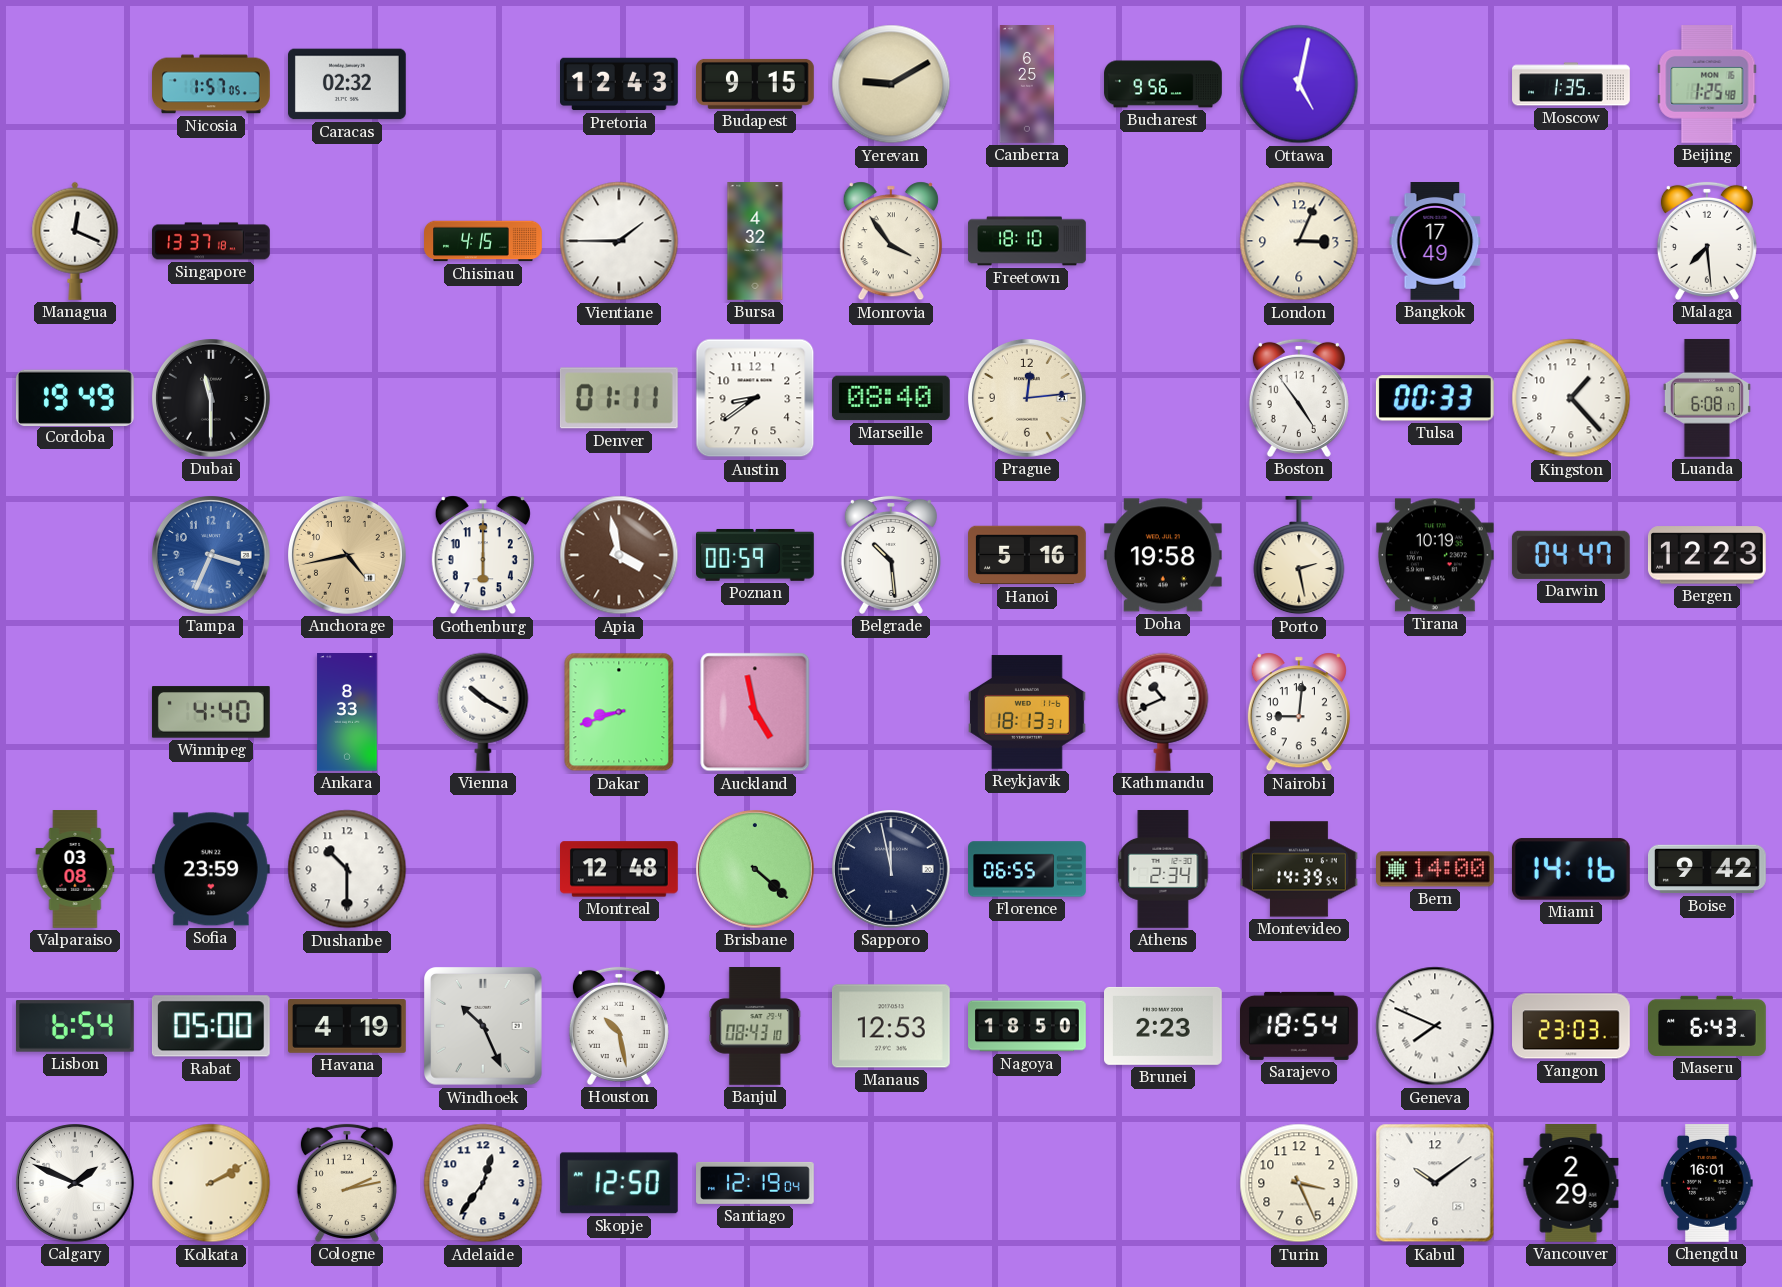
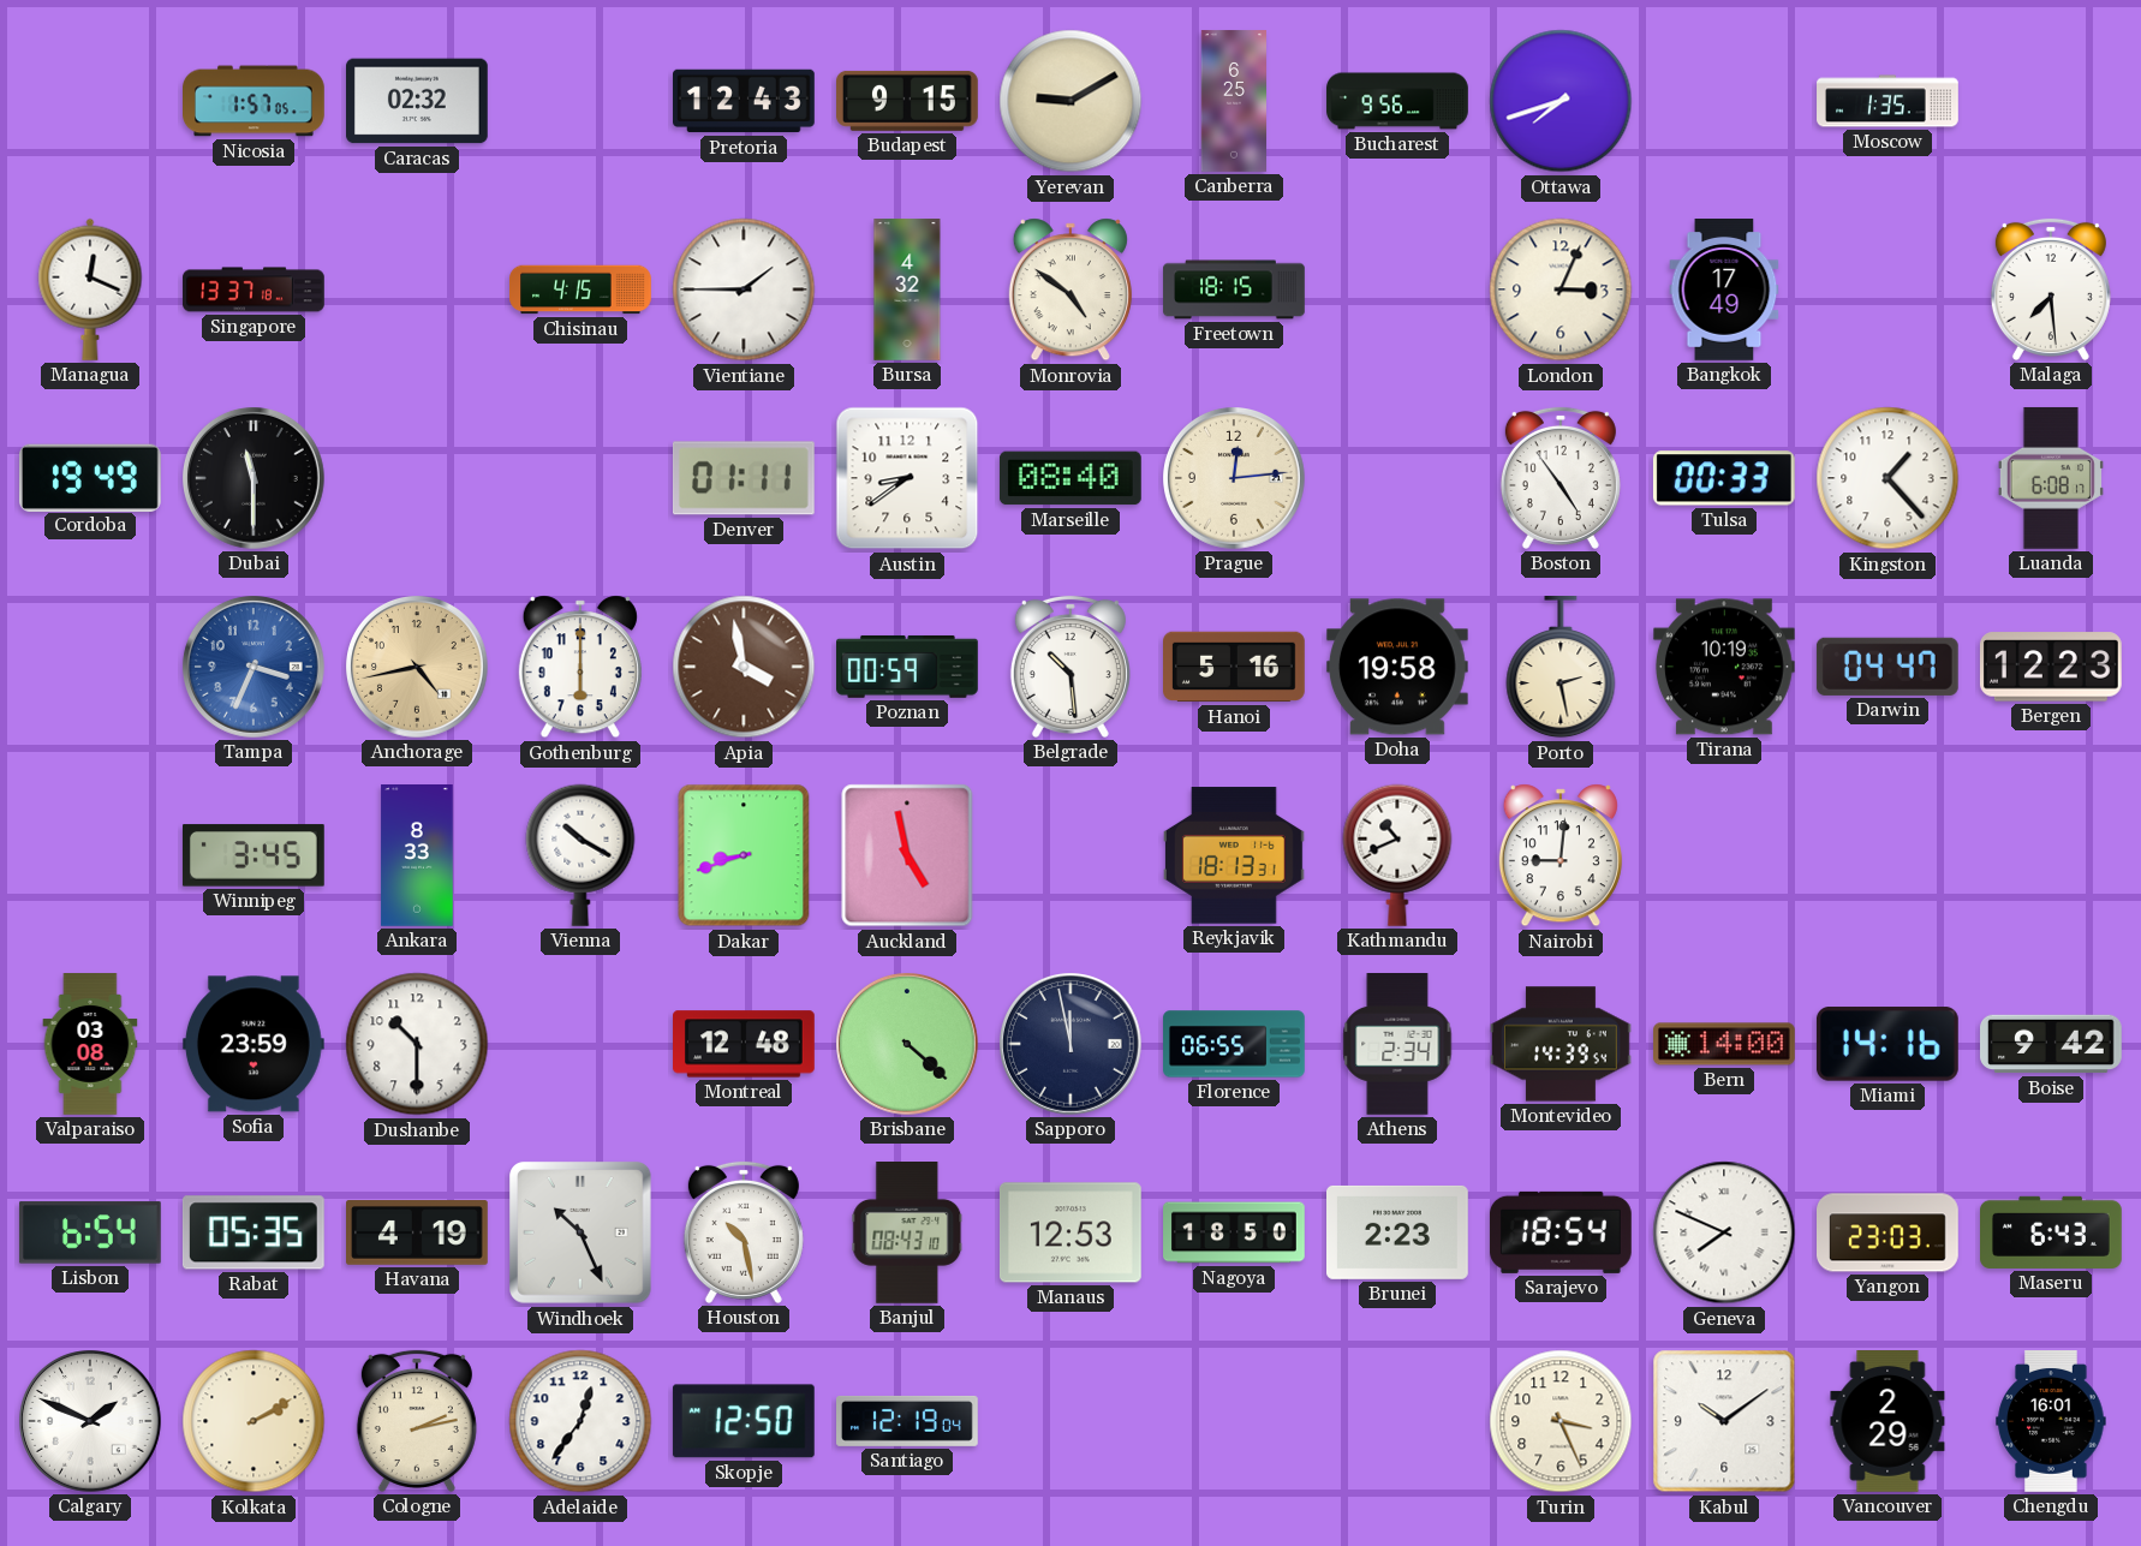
Ottawa: 5:02 -> 7:42
Beijing: 1:25 -> none
Monrovia: 3:54 -> 4:51
Freetown: 18:10 -> 18:15
Winnipeg: 4:40 -> 3:45
Rabat: 05:00 -> 05:35
